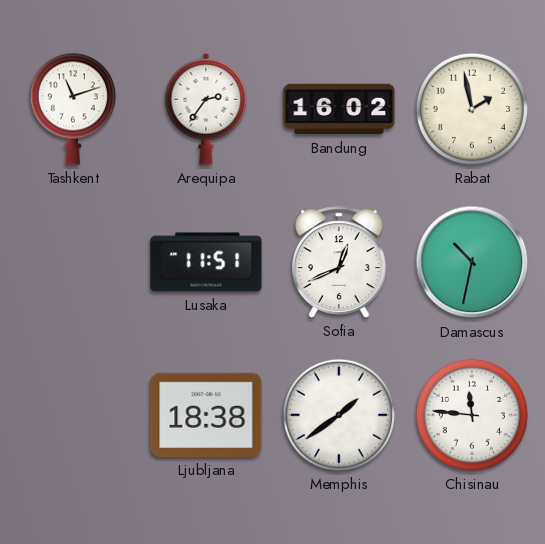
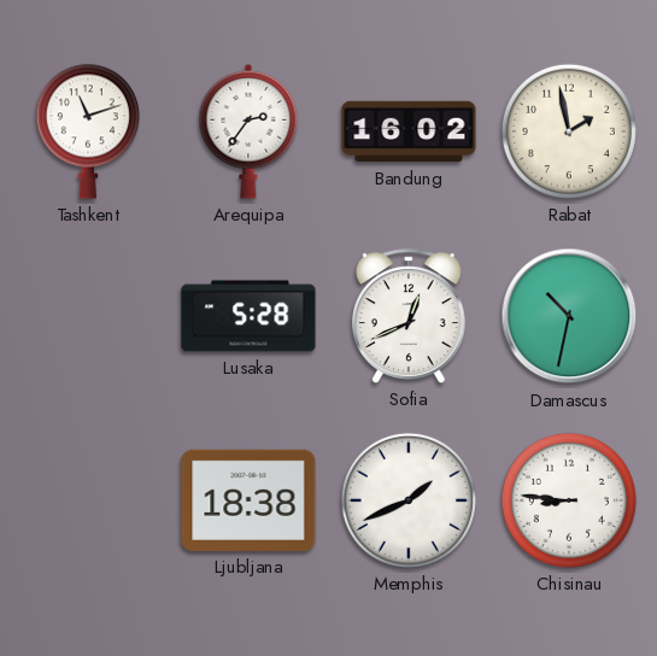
Lusaka: 11:51 -> 5:28
Memphis: 1:39 -> 1:41
Chisinau: 11:46 -> 8:46
